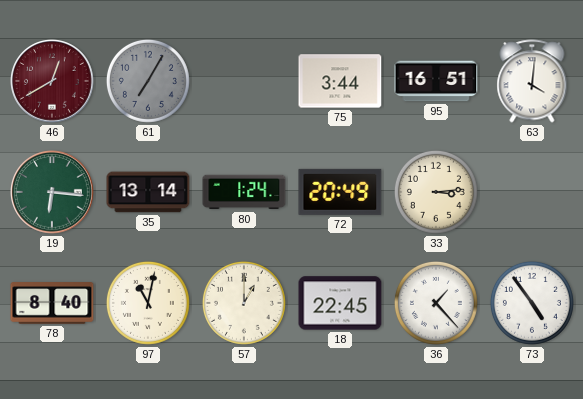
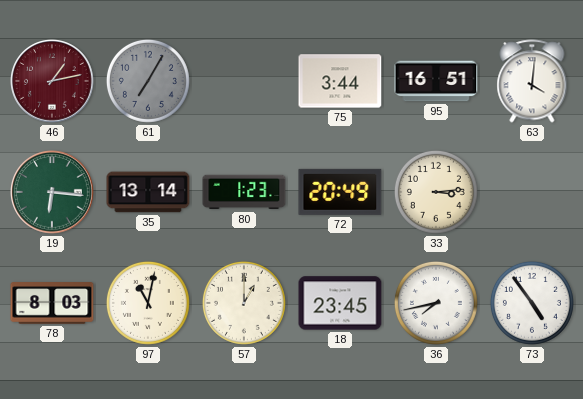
46: 12:40 -> 1:13
80: 1:24 -> 1:23
78: 8:40 -> 8:03
18: 22:45 -> 23:45
36: 1:23 -> 7:43
